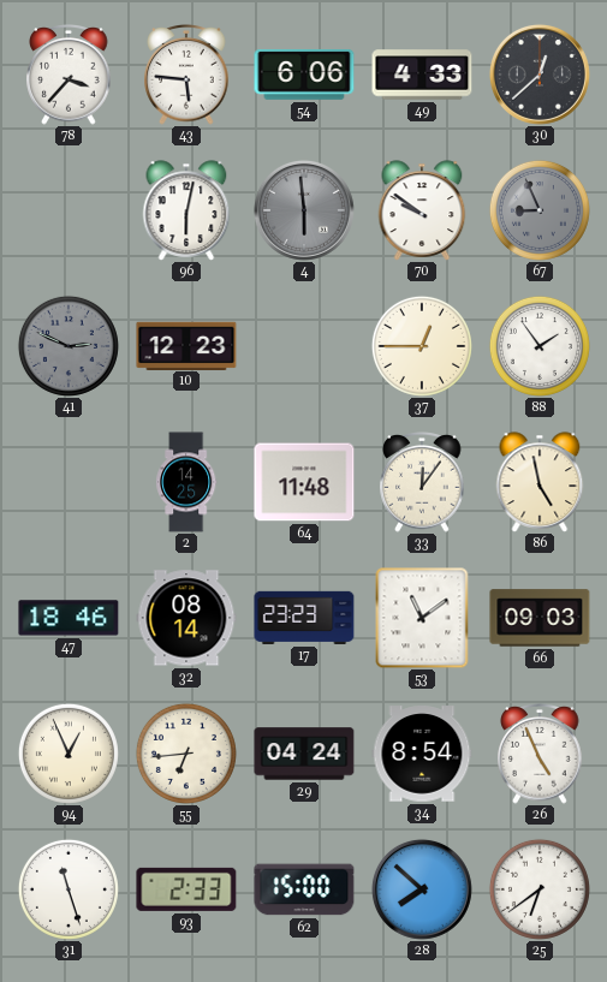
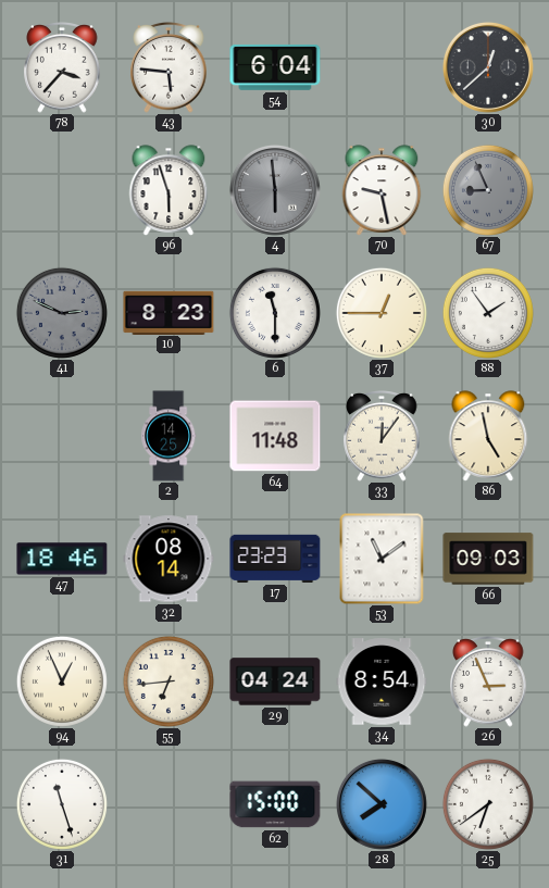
54: 6:06 -> 6:04
49: 4:33 -> none
96: 6:02 -> 5:57
70: 9:51 -> 9:28
10: 12:23 -> 8:23
6: none -> 11:30
26: 4:56 -> 2:56
93: 2:33 -> none
